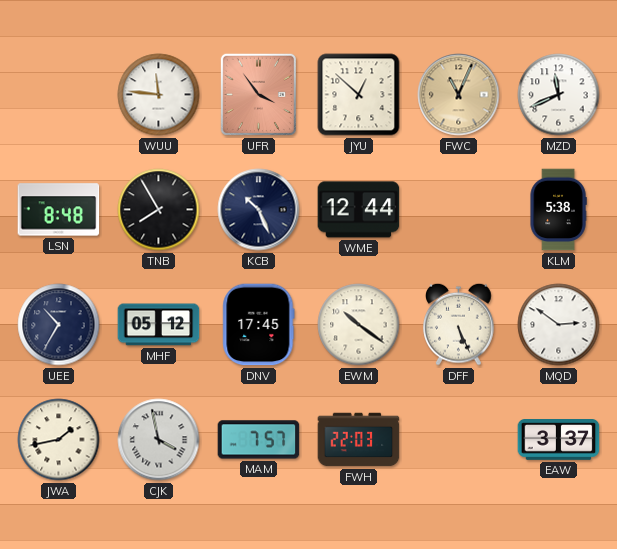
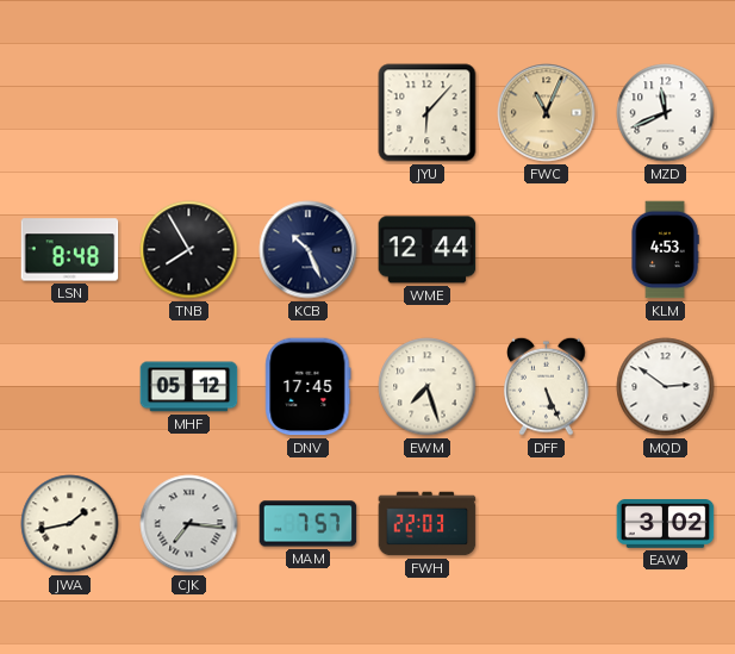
WUU: 11:46 -> none
UFR: 3:54 -> none
JYU: 12:52 -> 6:07
KLM: 5:38 -> 4:53
UEE: 10:35 -> none
EWM: 10:21 -> 7:27
CJK: 3:58 -> 7:16
EAW: 3:37 -> 3:02
